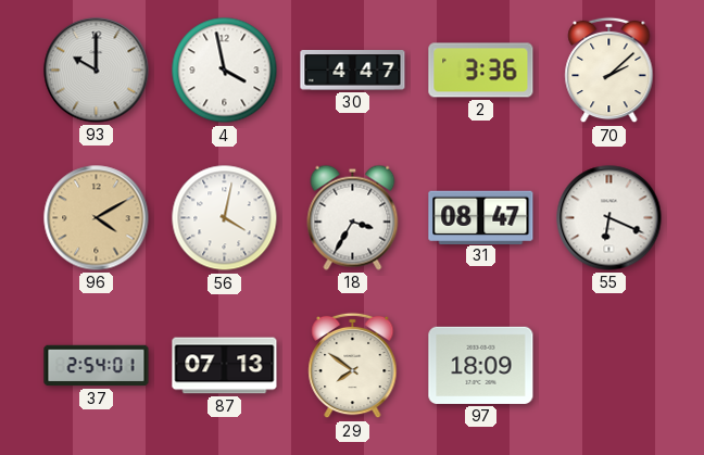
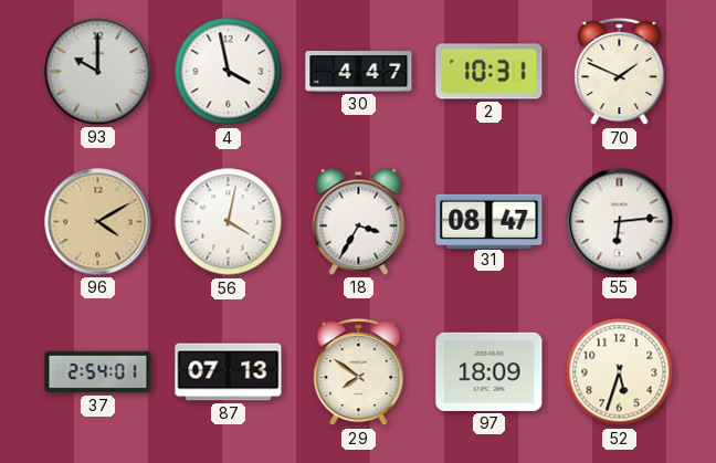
2: 3:36 -> 10:31
70: 2:08 -> 1:49
55: 6:19 -> 6:14
52: none -> 5:33
